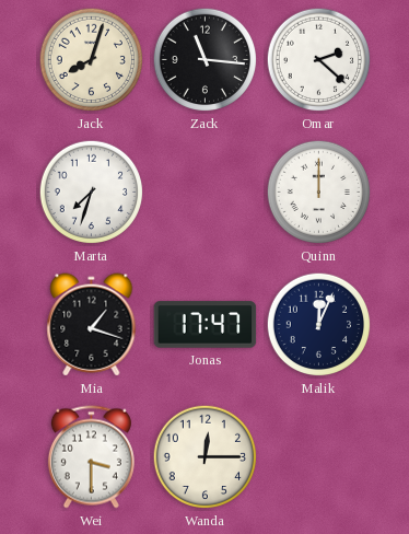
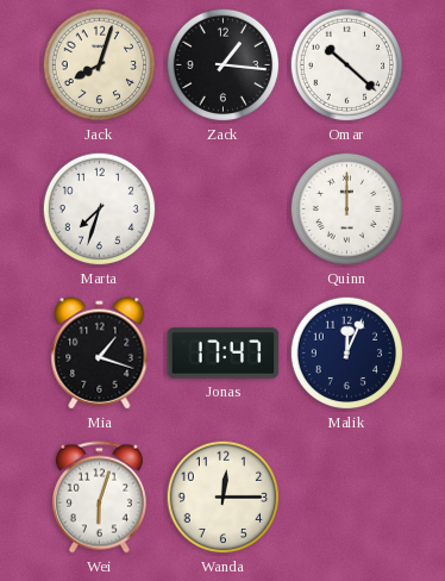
Zack: 11:16 -> 1:16
Omar: 2:22 -> 10:22
Wei: 3:30 -> 6:03
